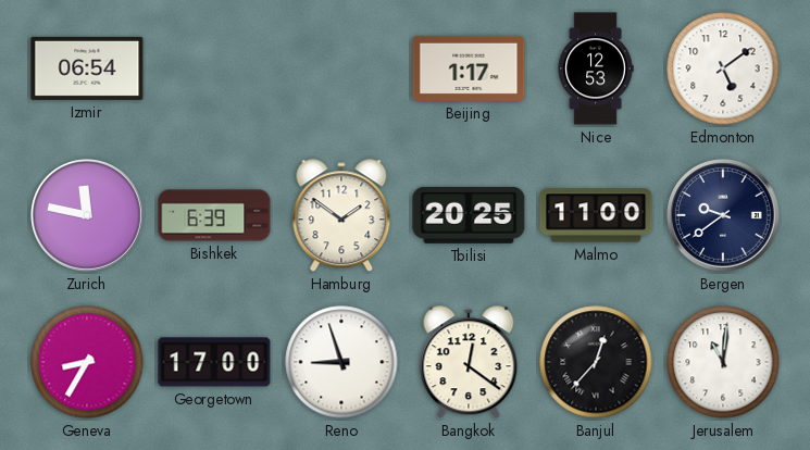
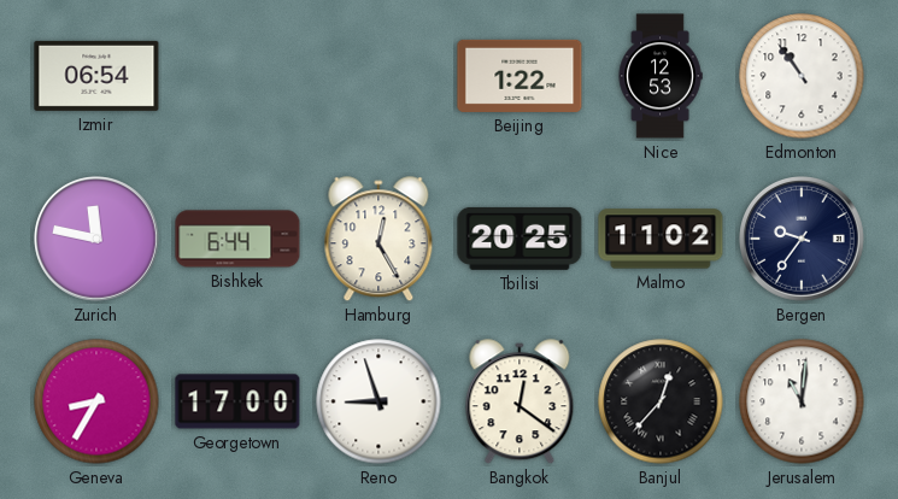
Beijing: 1:17 -> 1:22
Edmonton: 5:09 -> 10:54
Bishkek: 6:39 -> 6:44
Hamburg: 1:51 -> 12:25
Malmo: 11:00 -> 11:02
Bergen: 9:39 -> 9:36
